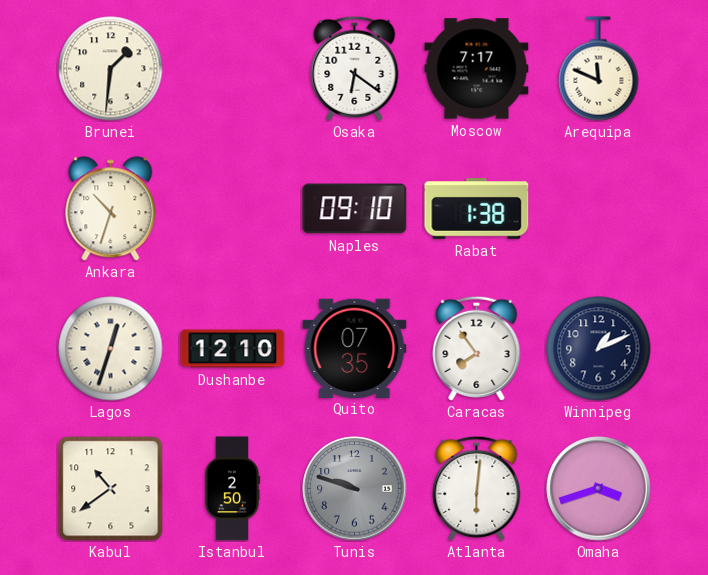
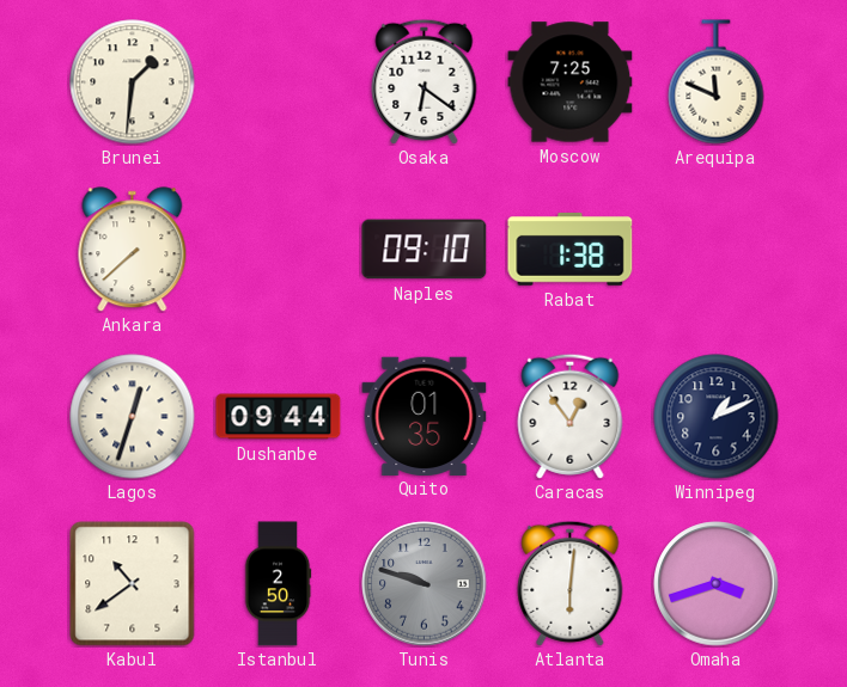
Moscow: 7:17 -> 7:25
Ankara: 10:33 -> 7:38
Dushanbe: 12:10 -> 09:44
Quito: 07:35 -> 01:35
Caracas: 7:54 -> 12:54
